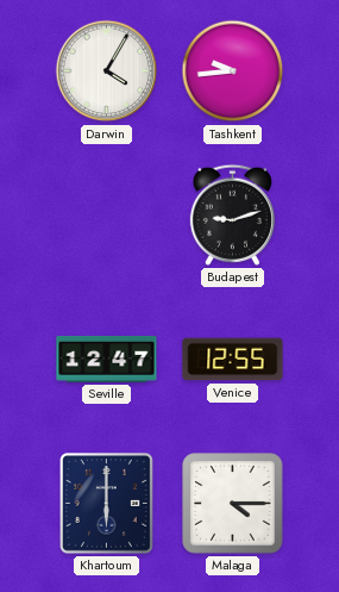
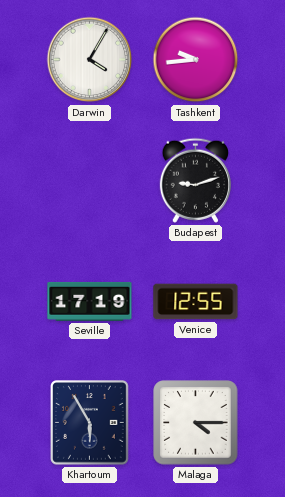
Seville: 12:47 -> 17:19
Khartoum: 6:00 -> 5:55
